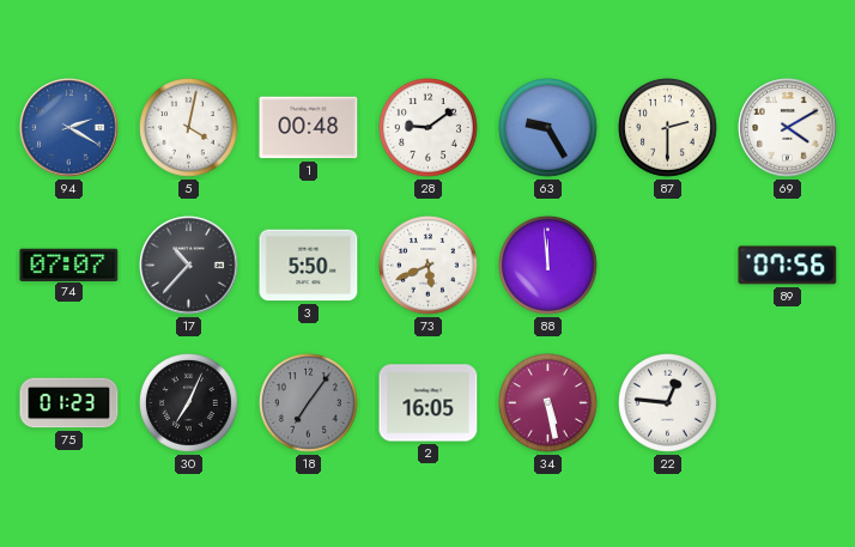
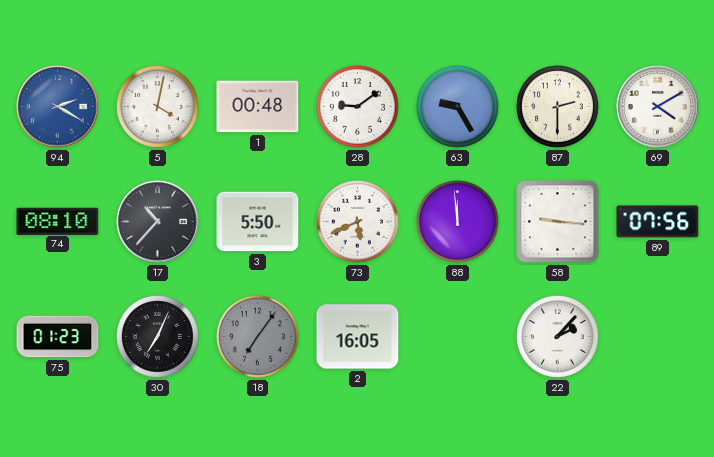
74: 07:07 -> 08:10
58: none -> 9:16
34: 5:28 -> none
22: 12:46 -> 2:07
